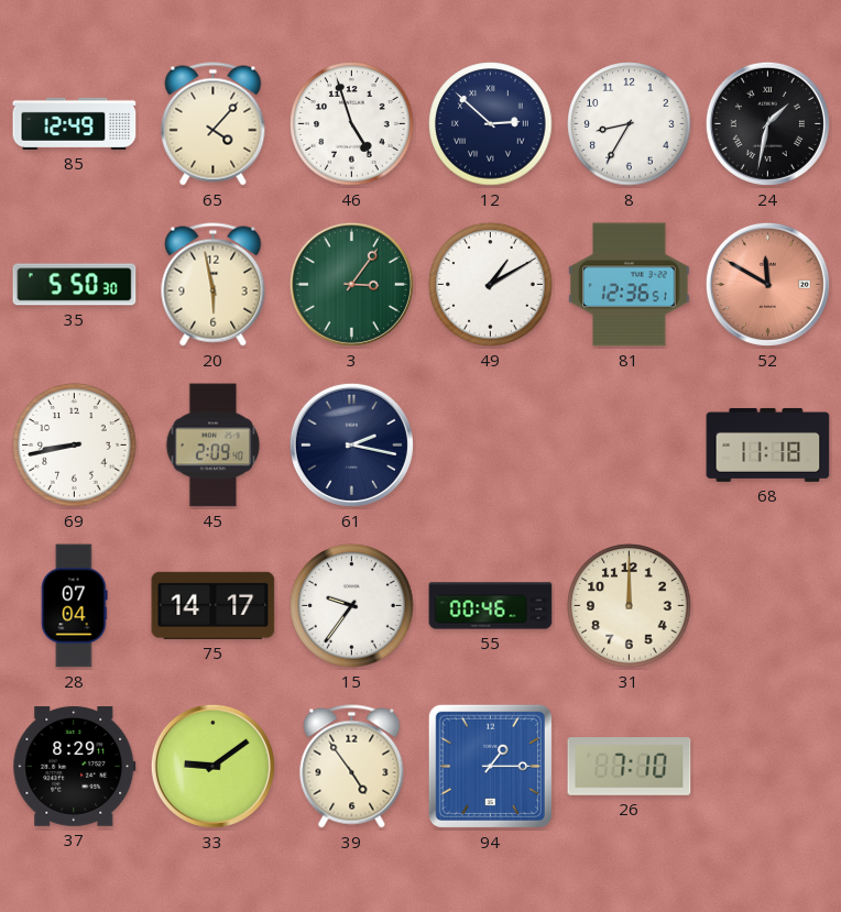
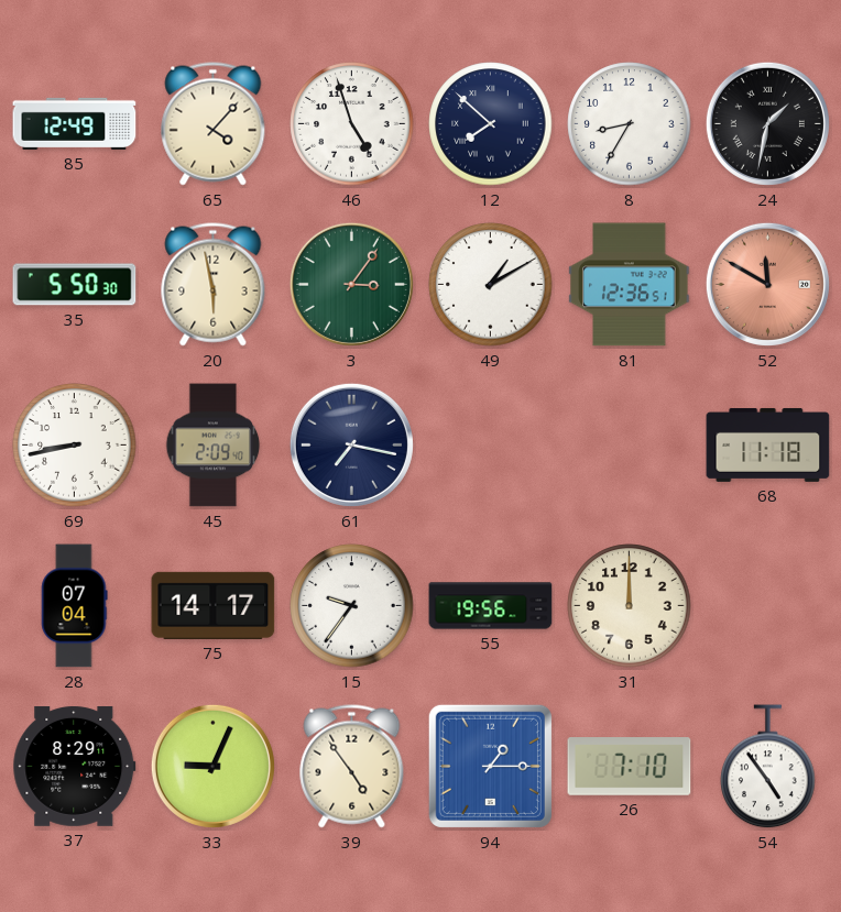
12: 2:52 -> 7:52
61: 2:17 -> 7:17
55: 00:46 -> 19:56
33: 9:09 -> 9:04
54: none -> 4:54
